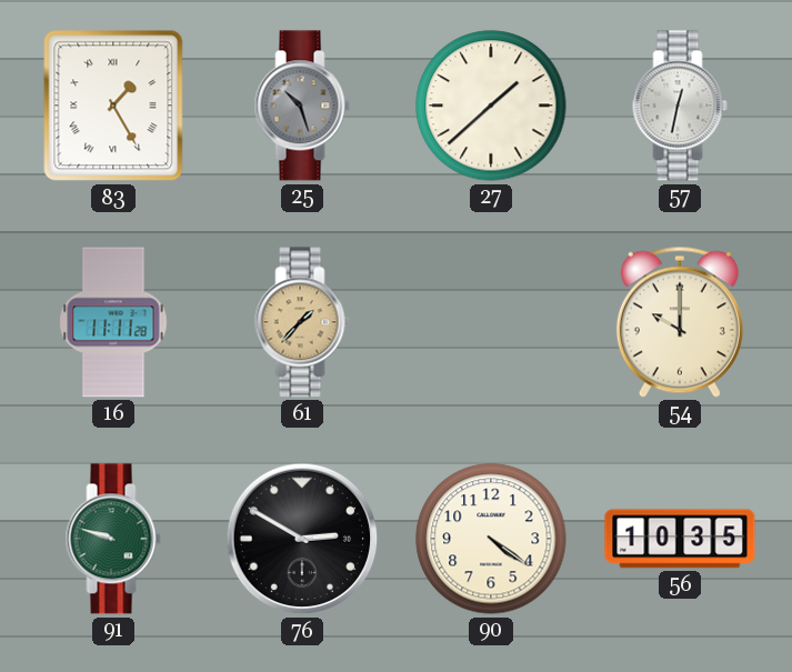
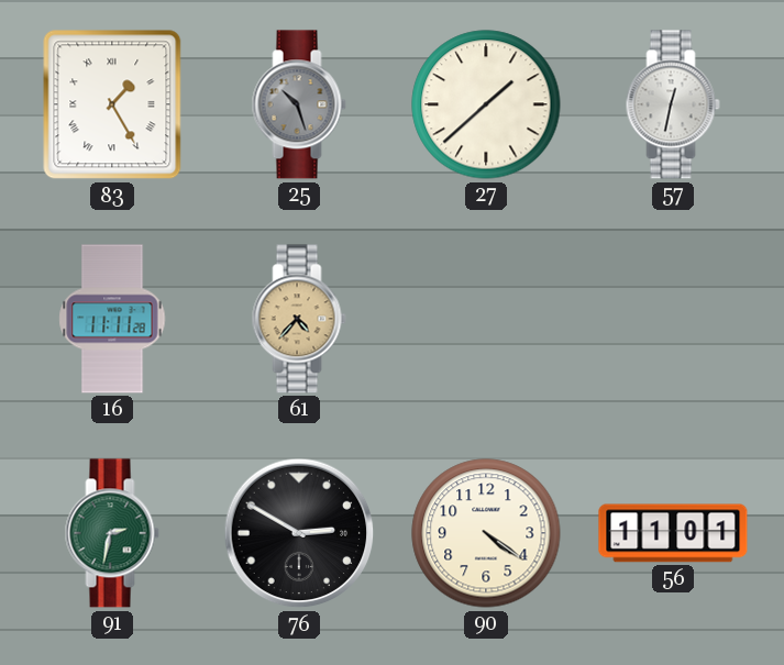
61: 1:37 -> 4:37
54: 10:00 -> none
91: 9:48 -> 2:32
56: 10:35 -> 11:01
